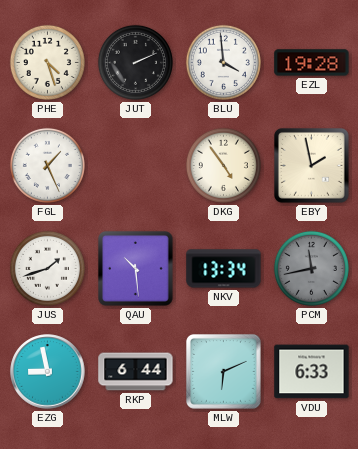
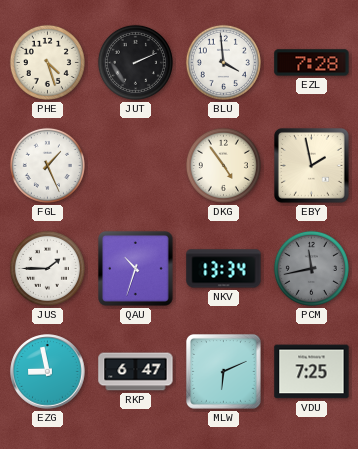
EZL: 19:28 -> 7:28
JUS: 1:42 -> 1:45
QAU: 10:29 -> 10:33
RKP: 6:44 -> 6:47
VDU: 6:33 -> 7:25
